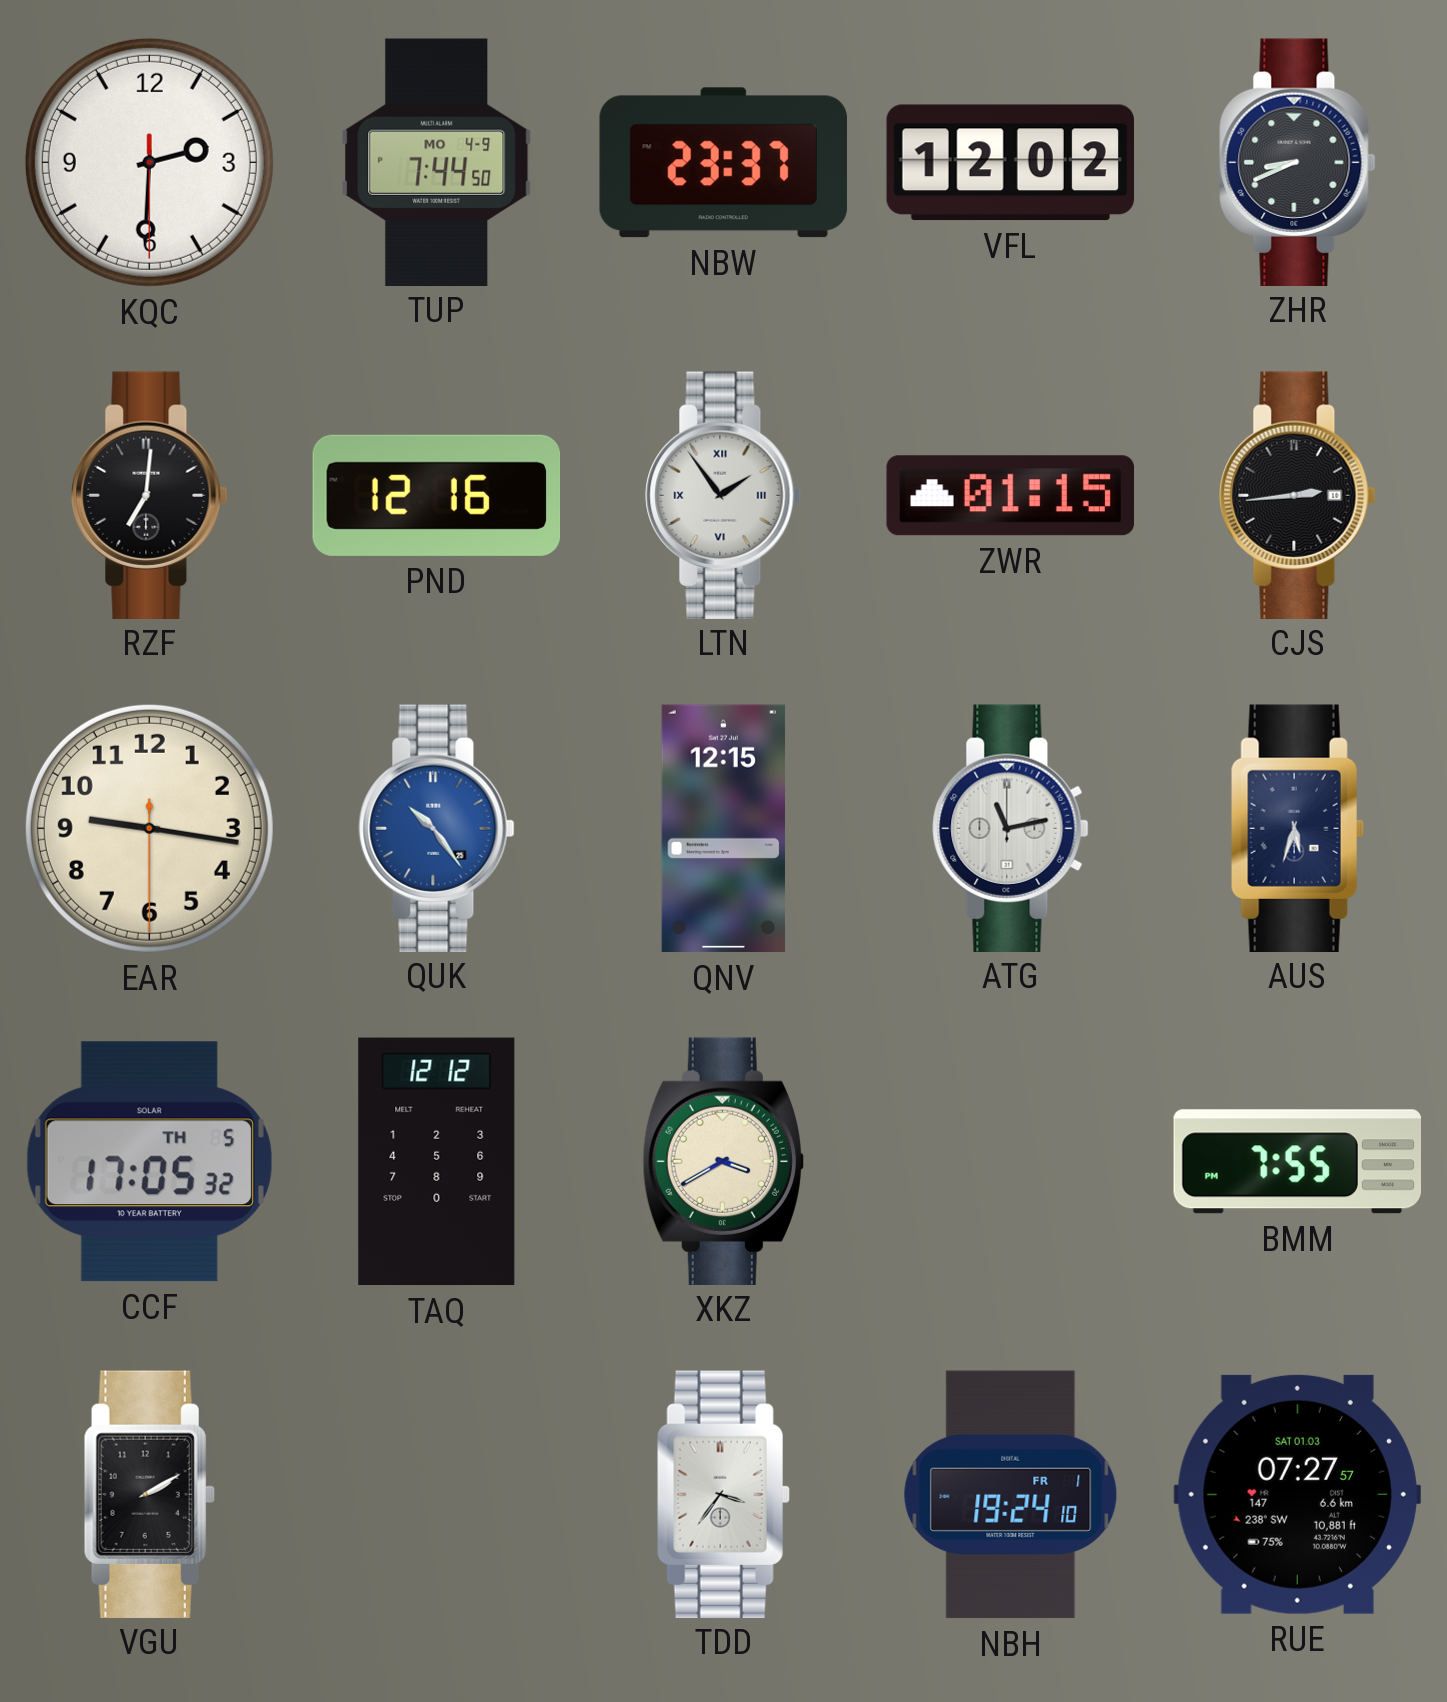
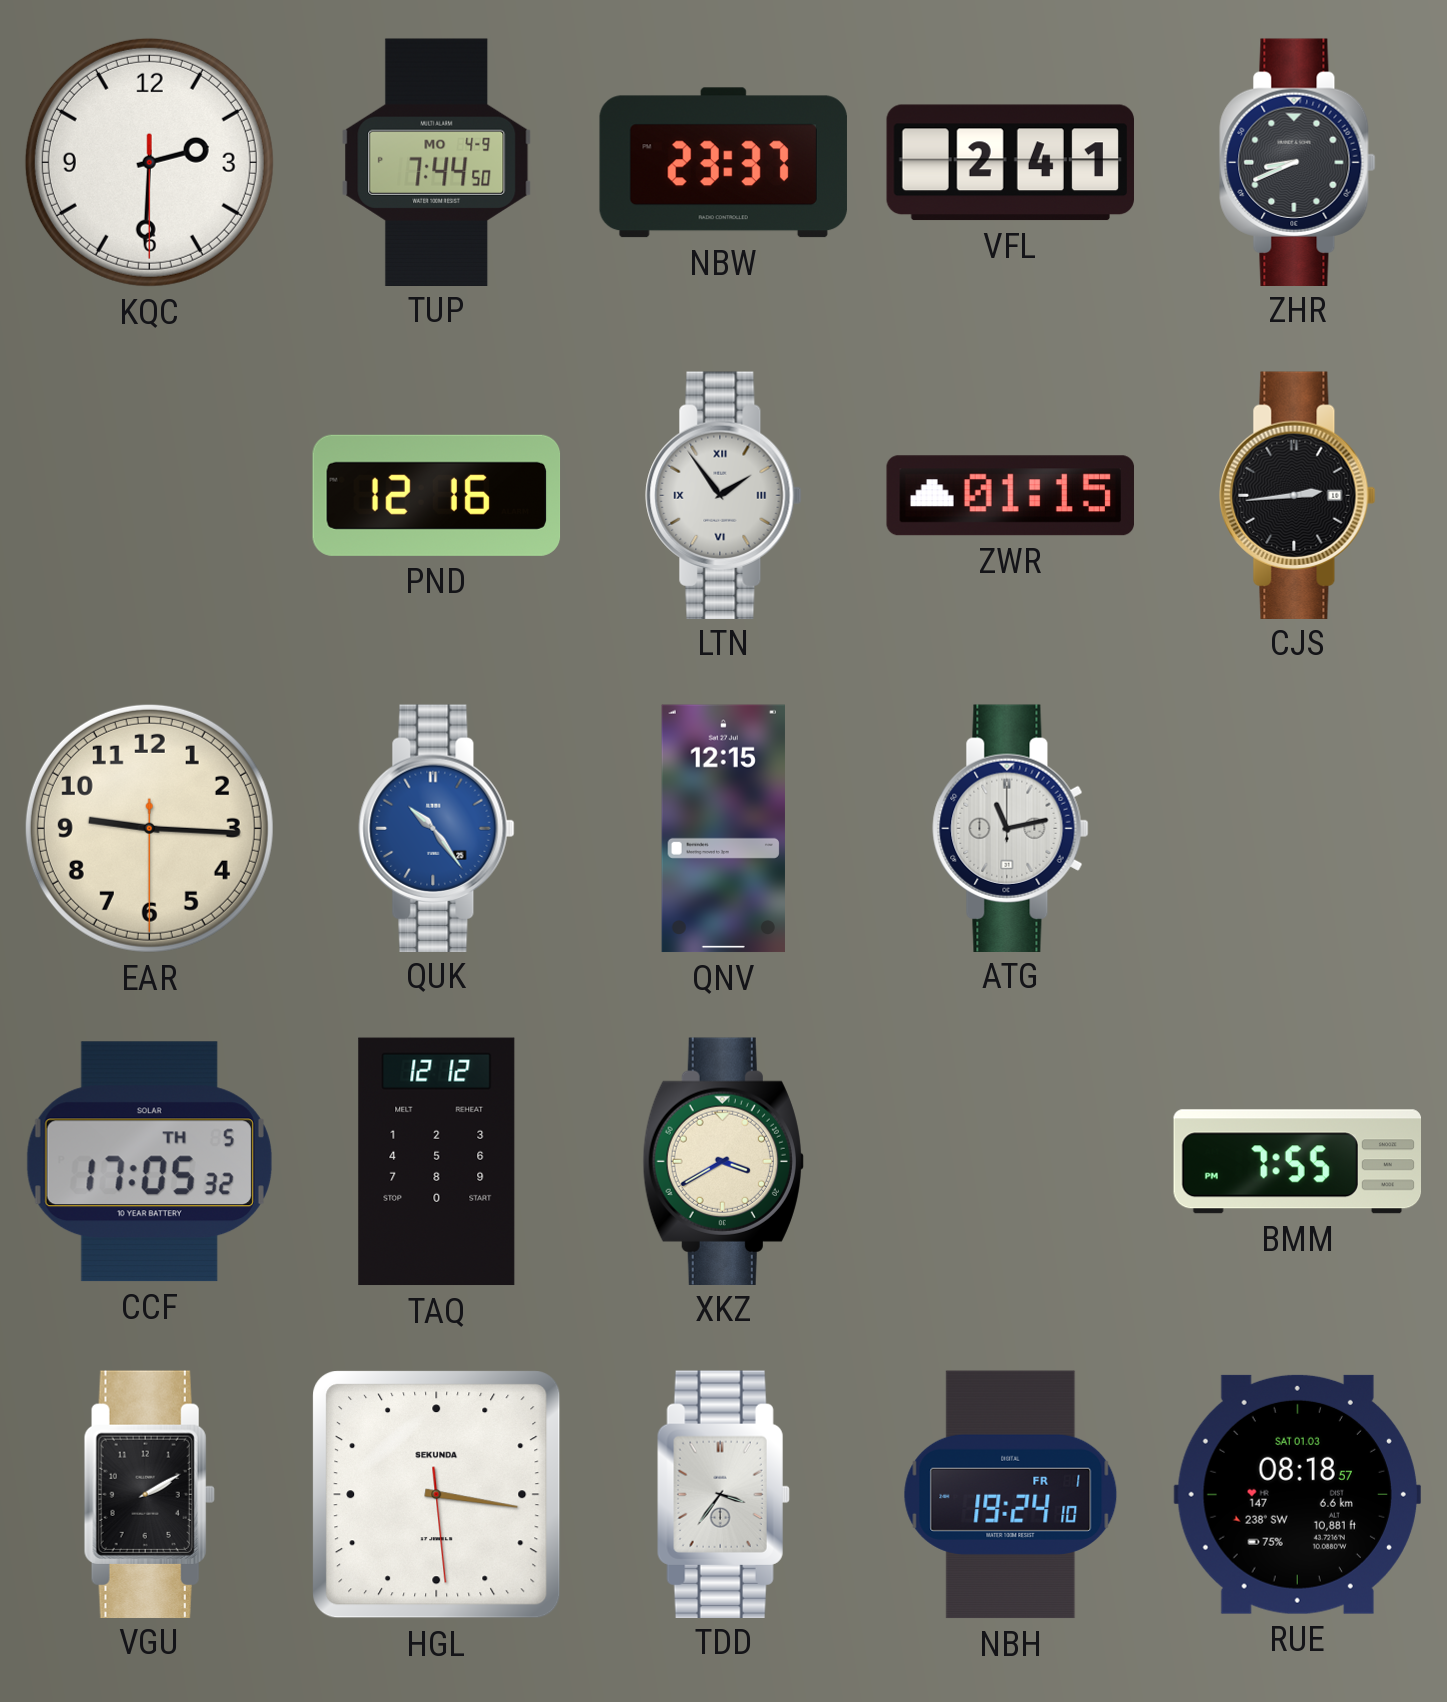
VFL: 12:02 -> 2:41
RZF: 7:01 -> none
EAR: 9:16 -> 9:15
AUS: 5:33 -> none
HGL: none -> 3:16
RUE: 07:27 -> 08:18
